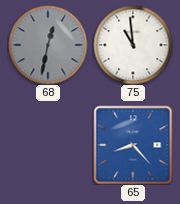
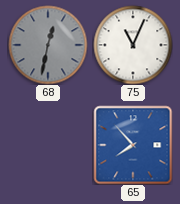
75: 10:59 -> 11:04
65: 8:23 -> 7:53
